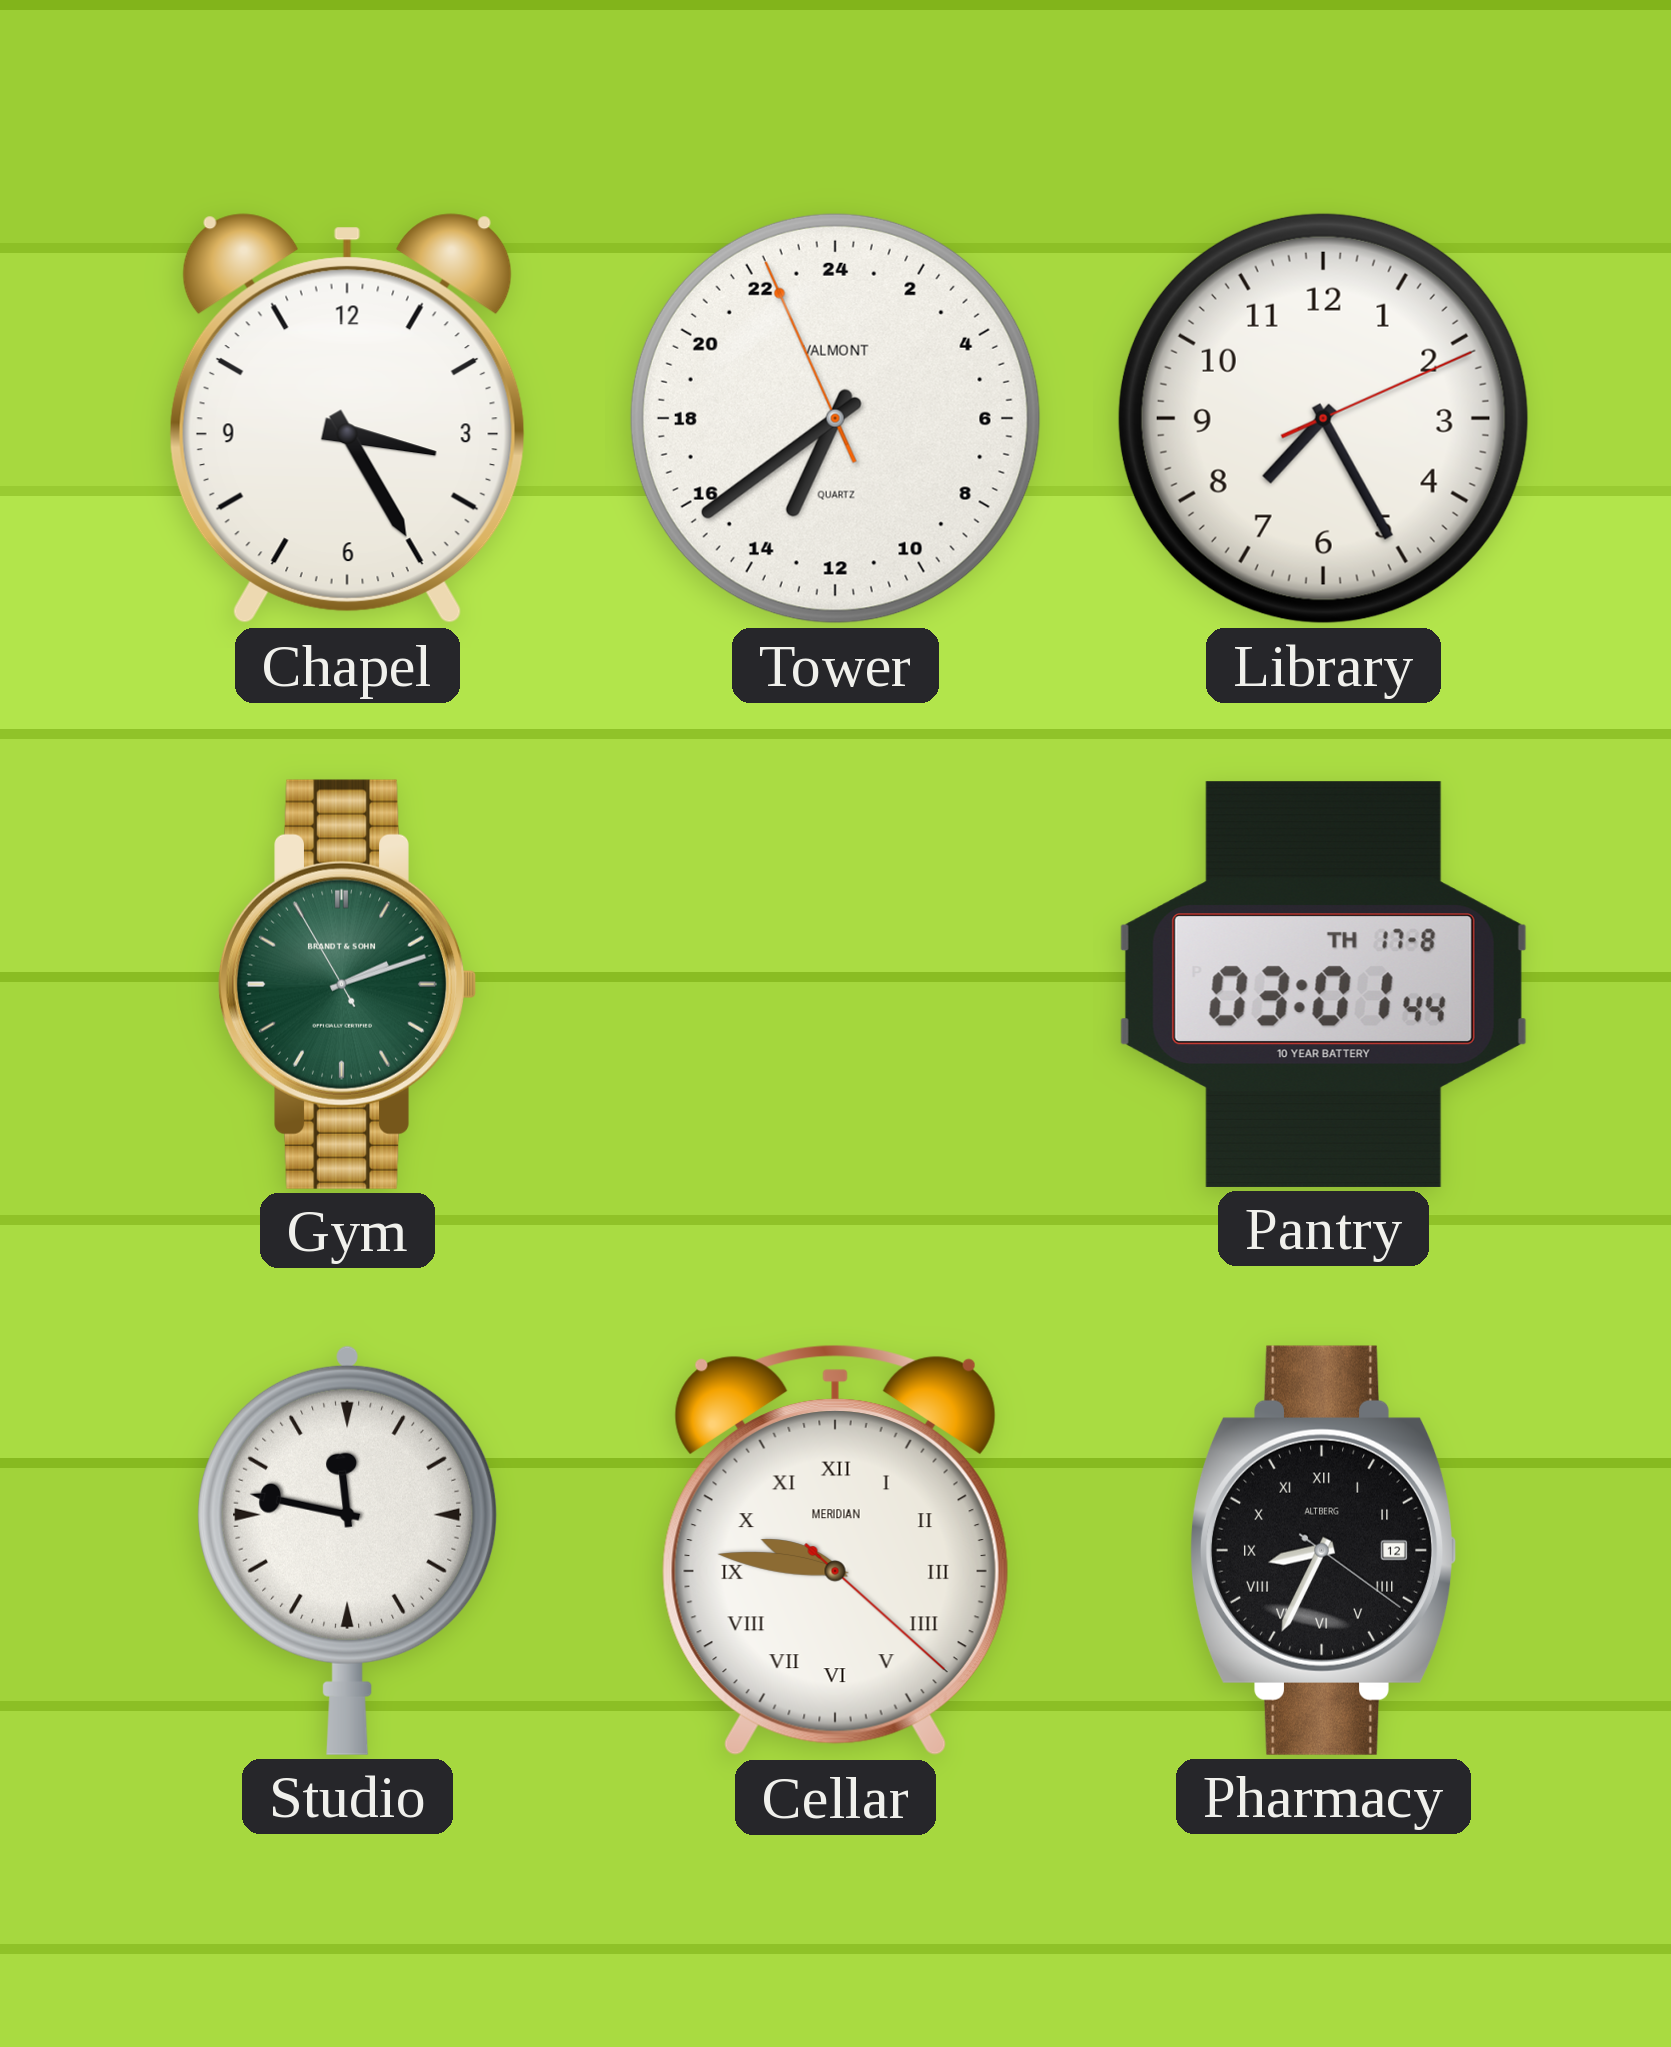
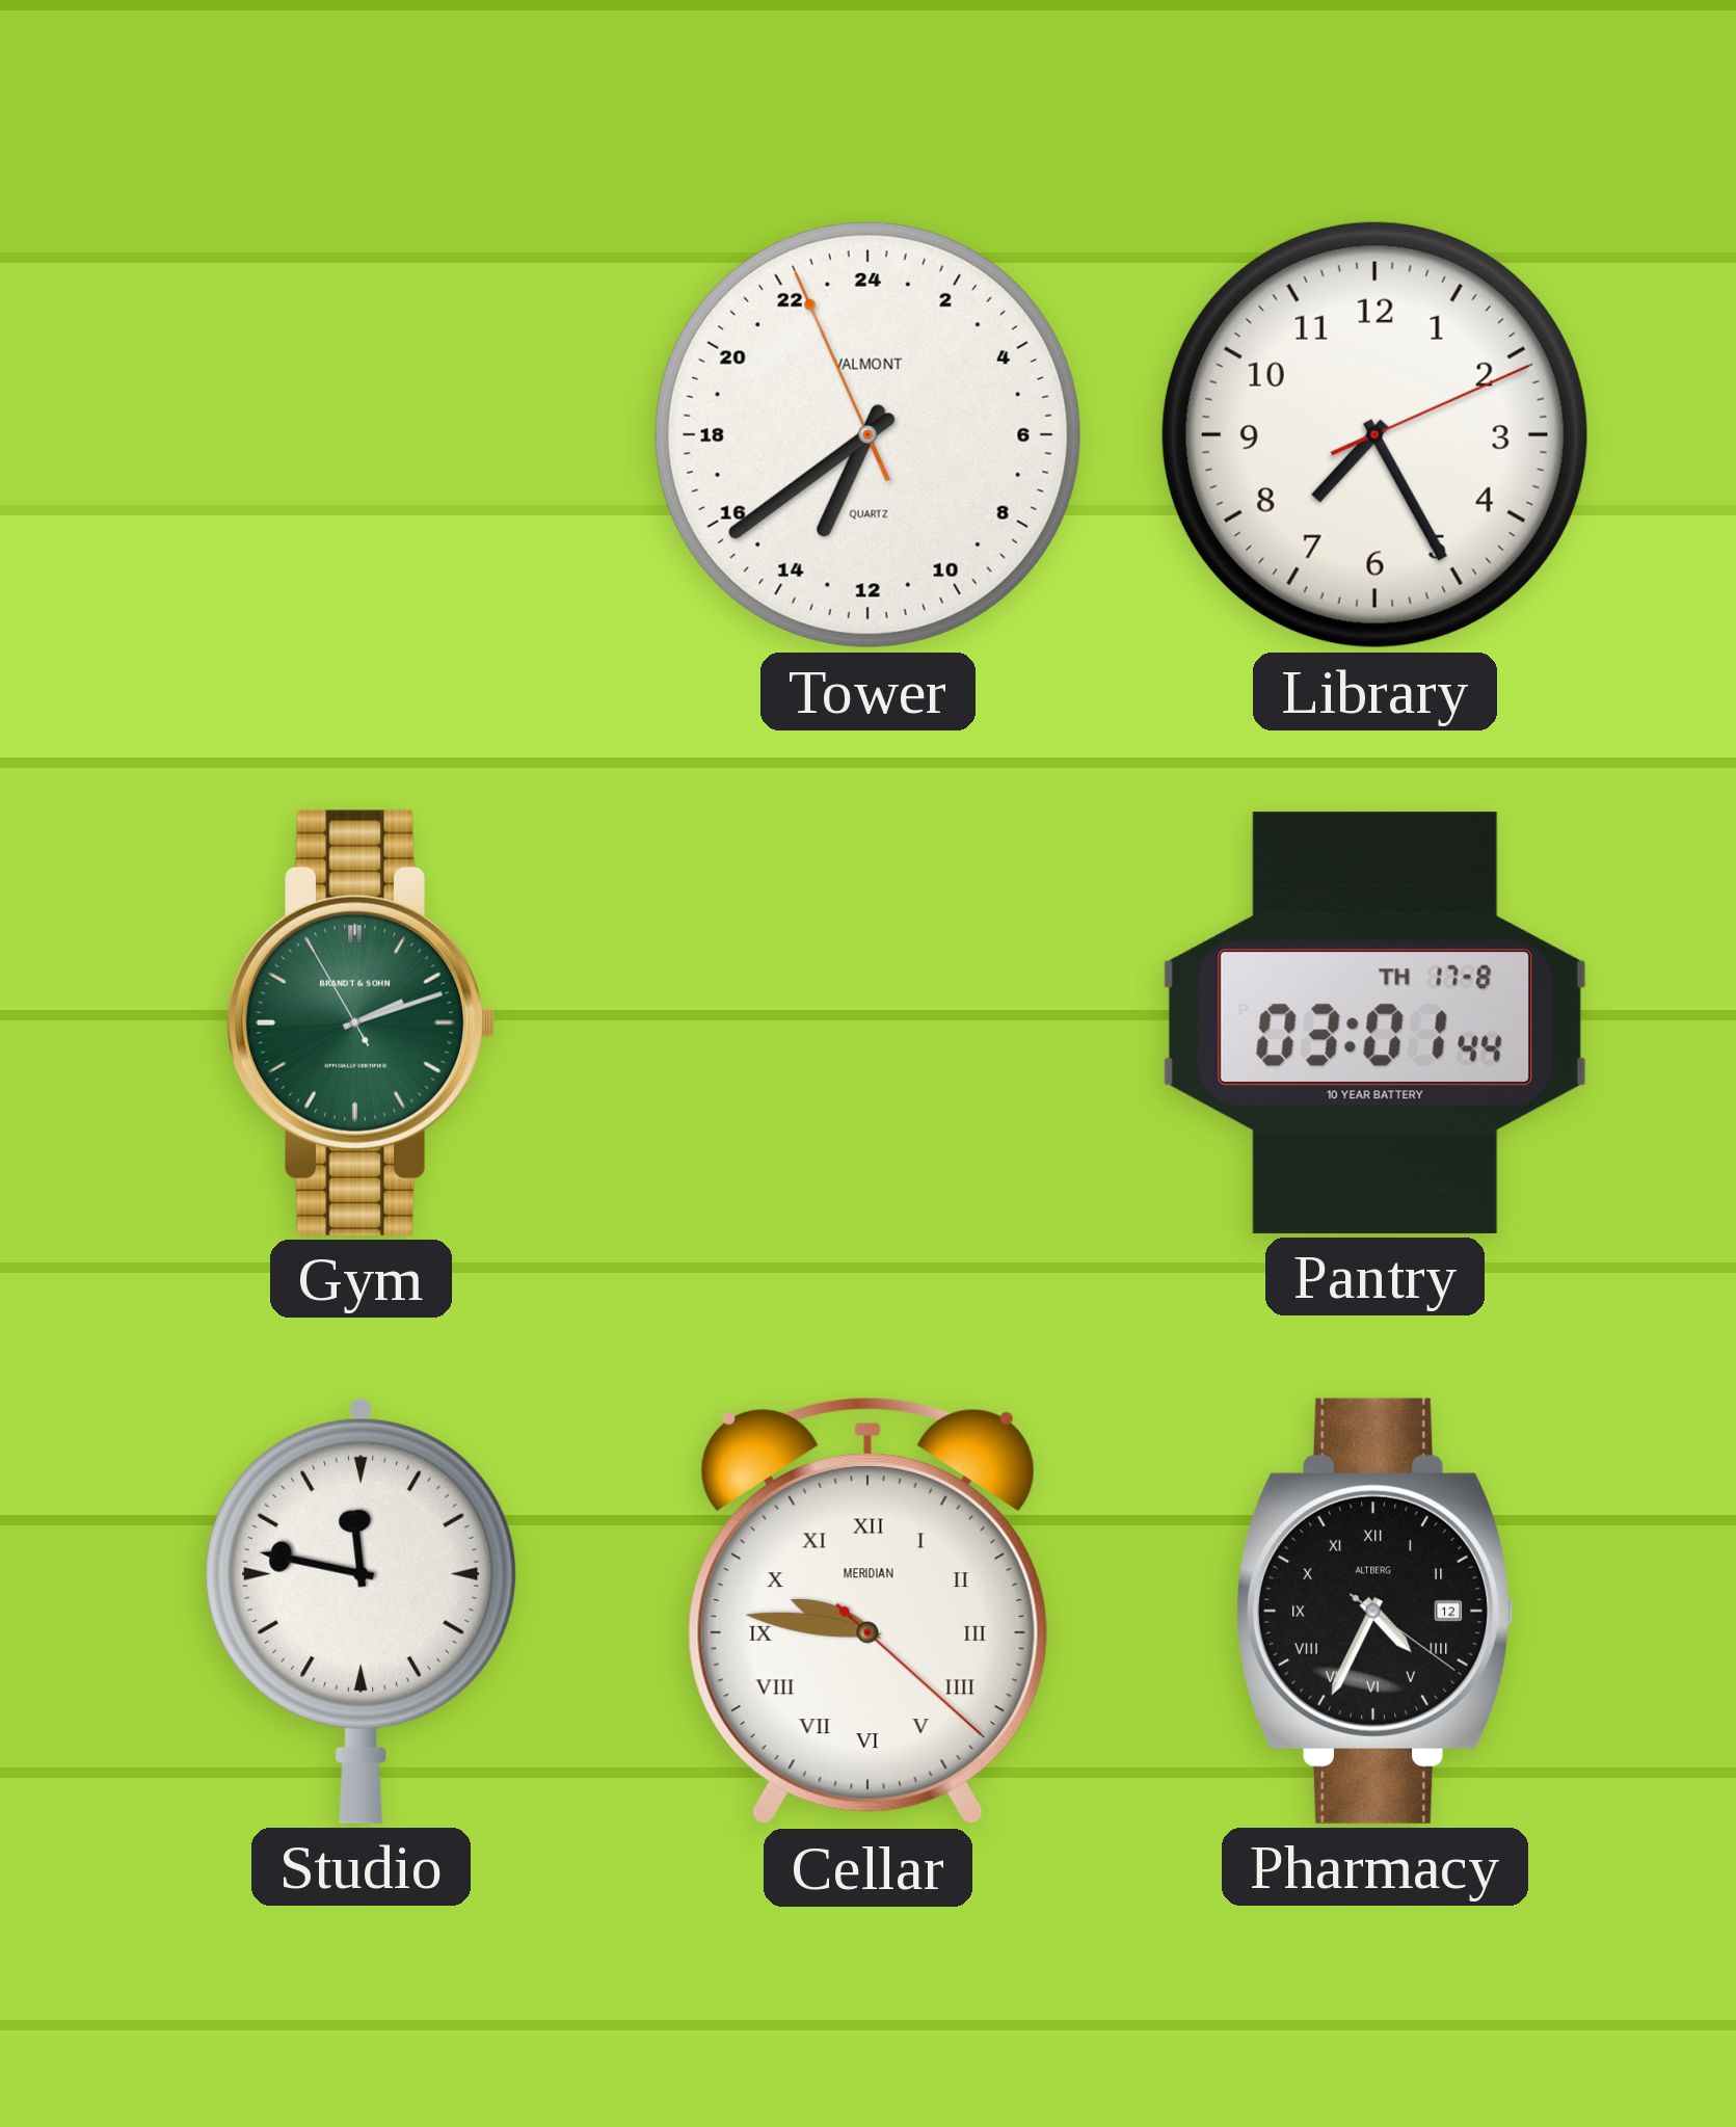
Chapel: 3:25 -> none
Pharmacy: 8:34 -> 4:34
